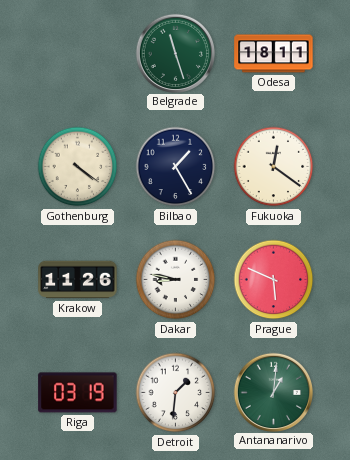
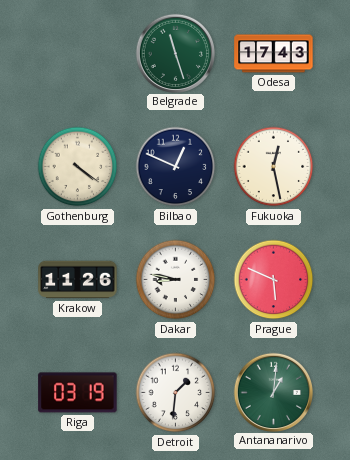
Odesa: 18:11 -> 17:43
Bilbao: 1:25 -> 12:49
Fukuoka: 12:21 -> 12:28
